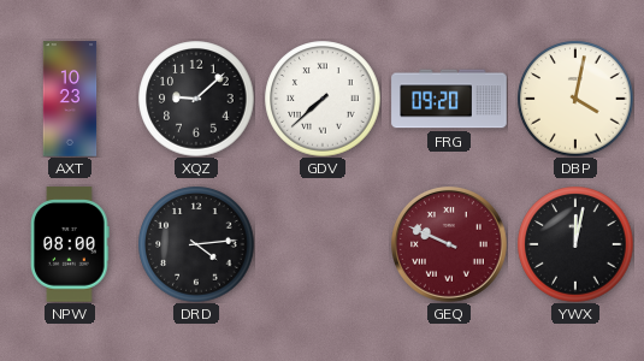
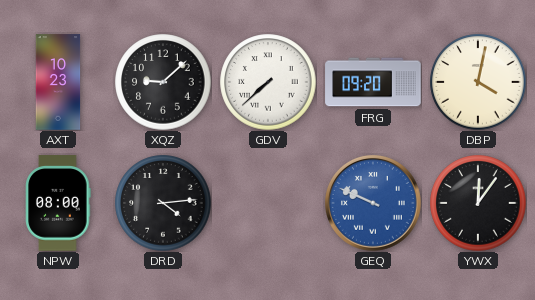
GEQ dial: burgundy -> blue
YWX: 12:02 -> 12:06
